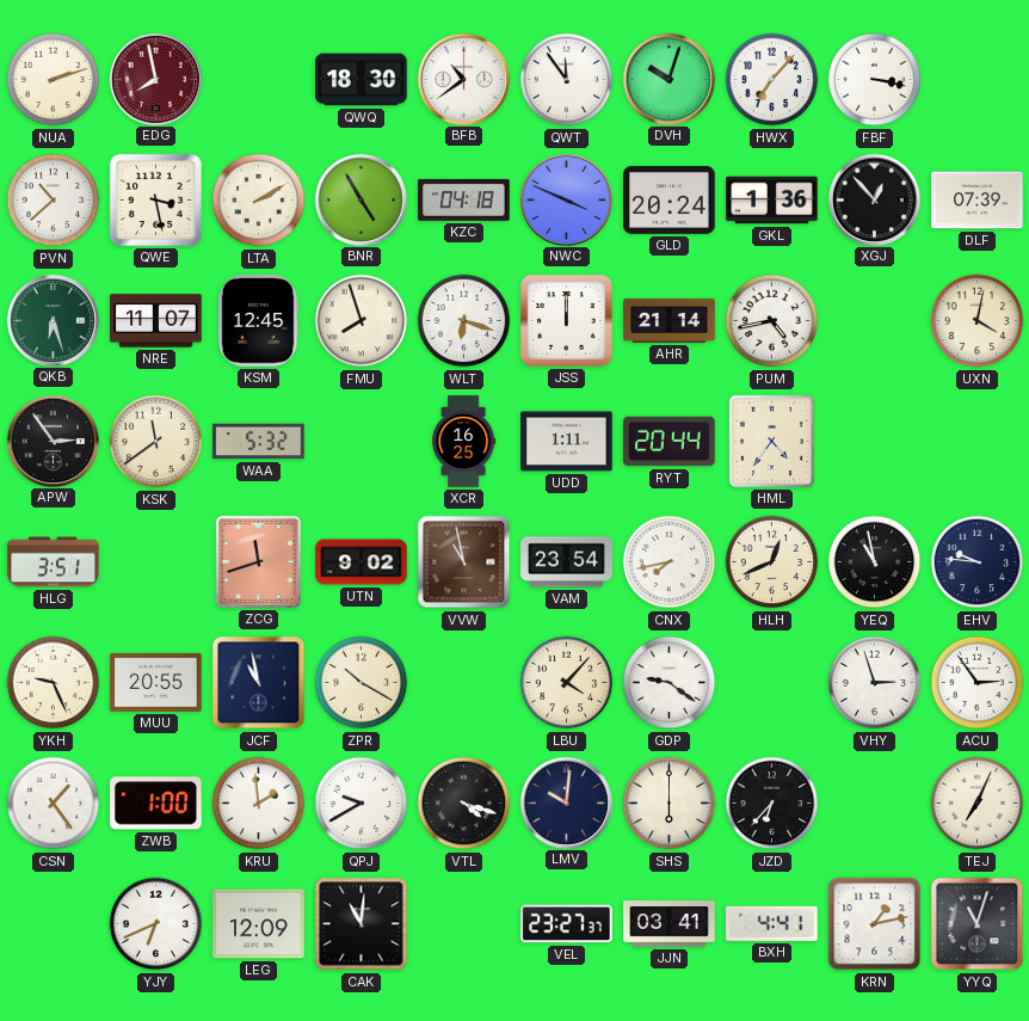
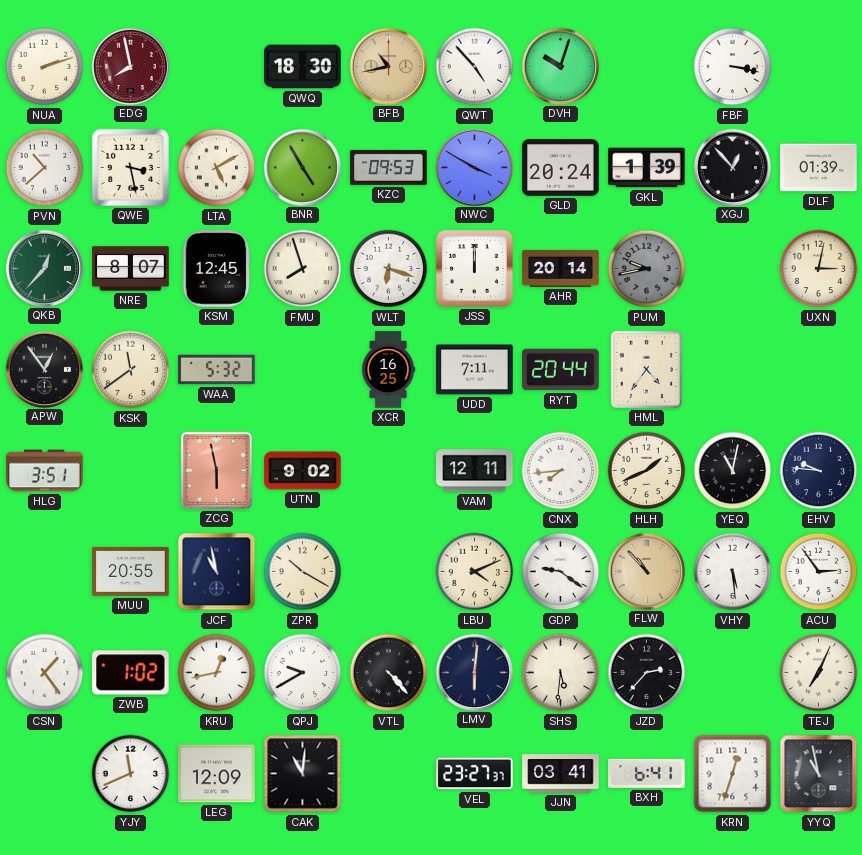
BFB: 10:39 -> 10:43
BFB dial: white -> champagne
QWT: 11:54 -> 4:53
HWX: 7:07 -> none
LTA: 2:10 -> 5:10
KZC: 04:18 -> 09:53
NWC: 3:49 -> 3:50
GKL: 1:36 -> 1:39
DLF: 07:39 -> 01:39
QKB: 6:27 -> 12:37
NRE: 11:07 -> 8:07
AHR: 21:14 -> 20:14
PUM: 4:43 -> 9:43
PUM dial: white -> grey
UXN: 4:02 -> 3:02
APW: 2:54 -> 12:54
UDD: 1:11 -> 7:11
ZCG: 11:42 -> 5:58
VVW: 10:58 -> none
VAM: 23:54 -> 12:11
CNX: 7:43 -> 7:44
HLH: 12:41 -> 1:41
YEQ: 10:58 -> 11:02
YKH: 9:26 -> none
LBU: 4:07 -> 4:11
FLW: none -> 10:53
VHY: 2:57 -> 5:29
ZWB: 1:00 -> 1:02
KRU: 1:59 -> 12:43
VTL: 4:18 -> 4:23
LMV: 10:01 -> 6:01
SHS: 6:00 -> 5:31
JZD: 6:37 -> 2:37
YJY: 6:41 -> 11:41
BXH: 4:41 -> 6:41
KRN: 1:13 -> 12:33
YYQ: 11:03 -> 10:58
